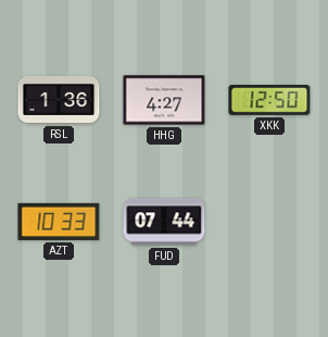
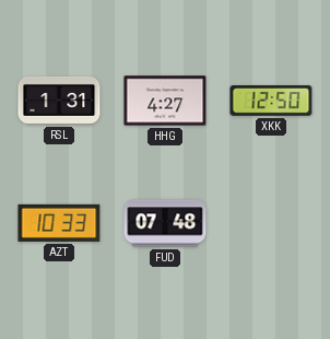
RSL: 1:36 -> 1:31
FUD: 07:44 -> 07:48
